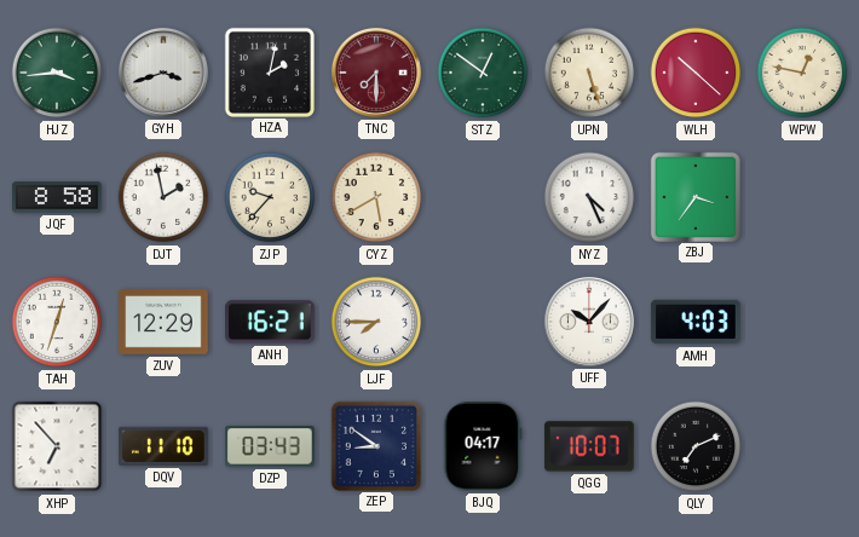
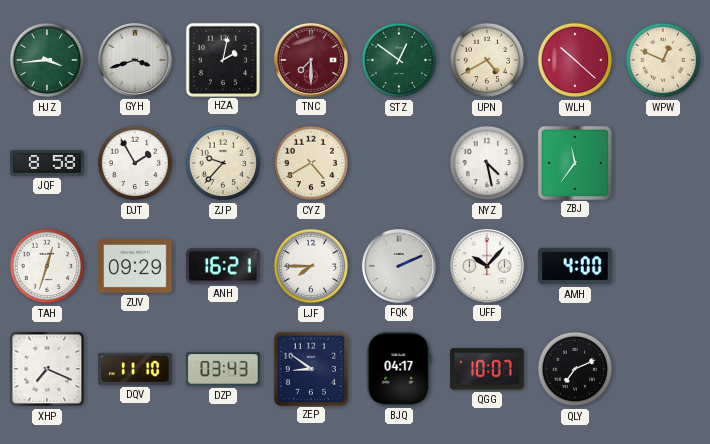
UPN: 5:27 -> 4:40
WPW: 12:47 -> 12:49
DJT: 1:58 -> 1:55
CYZ: 5:40 -> 4:40
NYZ: 4:26 -> 4:28
ZBJ: 3:36 -> 11:36
ZUV: 12:29 -> 09:29
FQK: none -> 2:11
AMH: 4:03 -> 4:00
XHP: 6:53 -> 7:19
